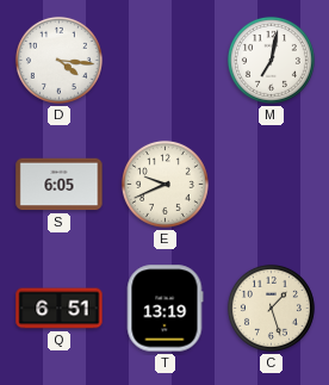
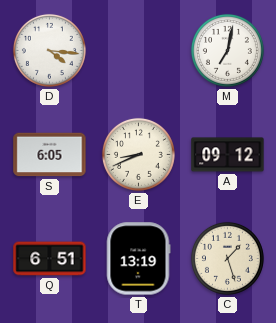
E: 9:41 -> 8:41
A: none -> 09:12
